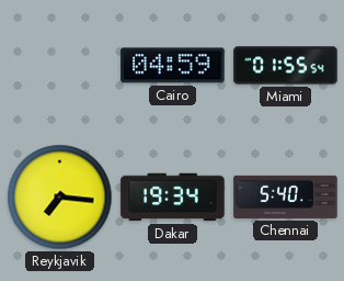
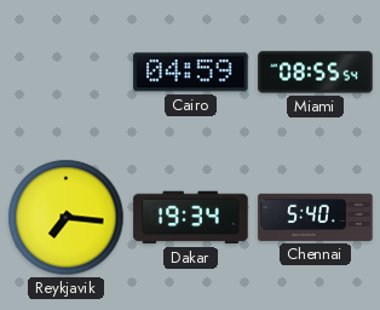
Miami: 01:55 -> 08:55
